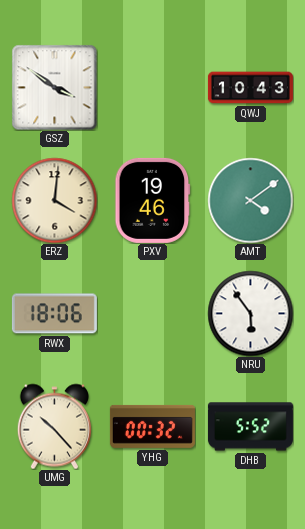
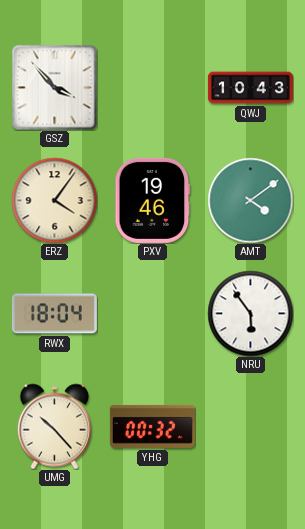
GSZ: 3:51 -> 3:53
ERZ: 4:01 -> 4:06
RWX: 18:06 -> 18:04
DHB: 5:52 -> none
